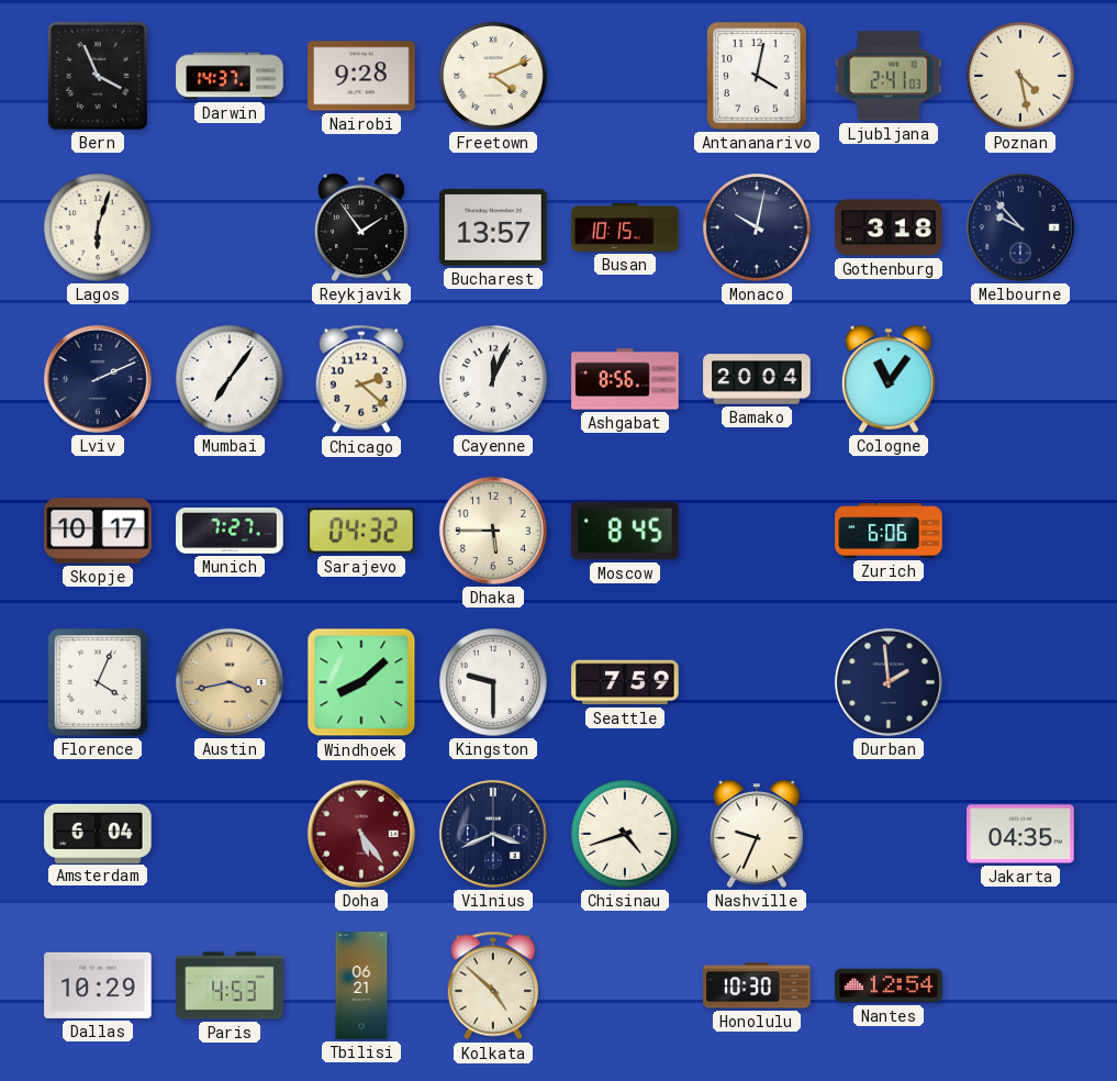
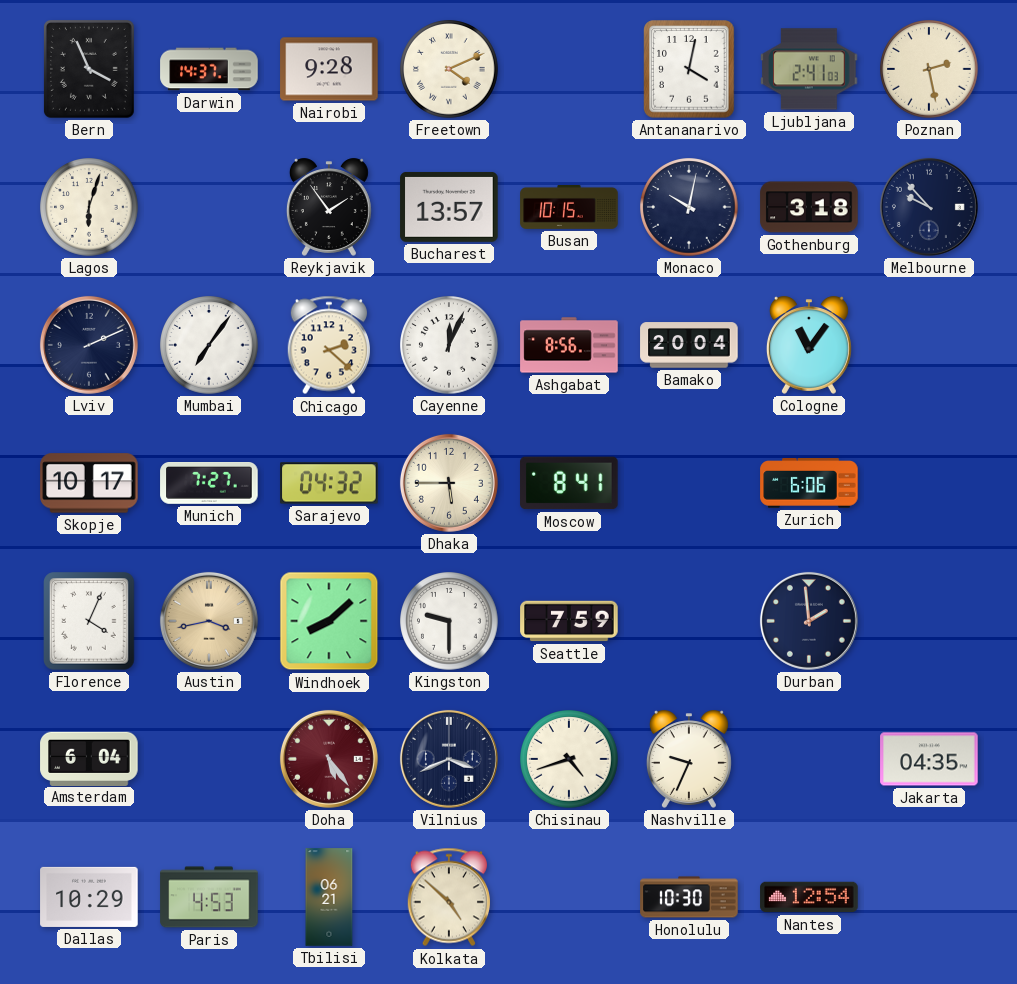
Poznan: 4:28 -> 2:28
Moscow: 8:45 -> 8:41
